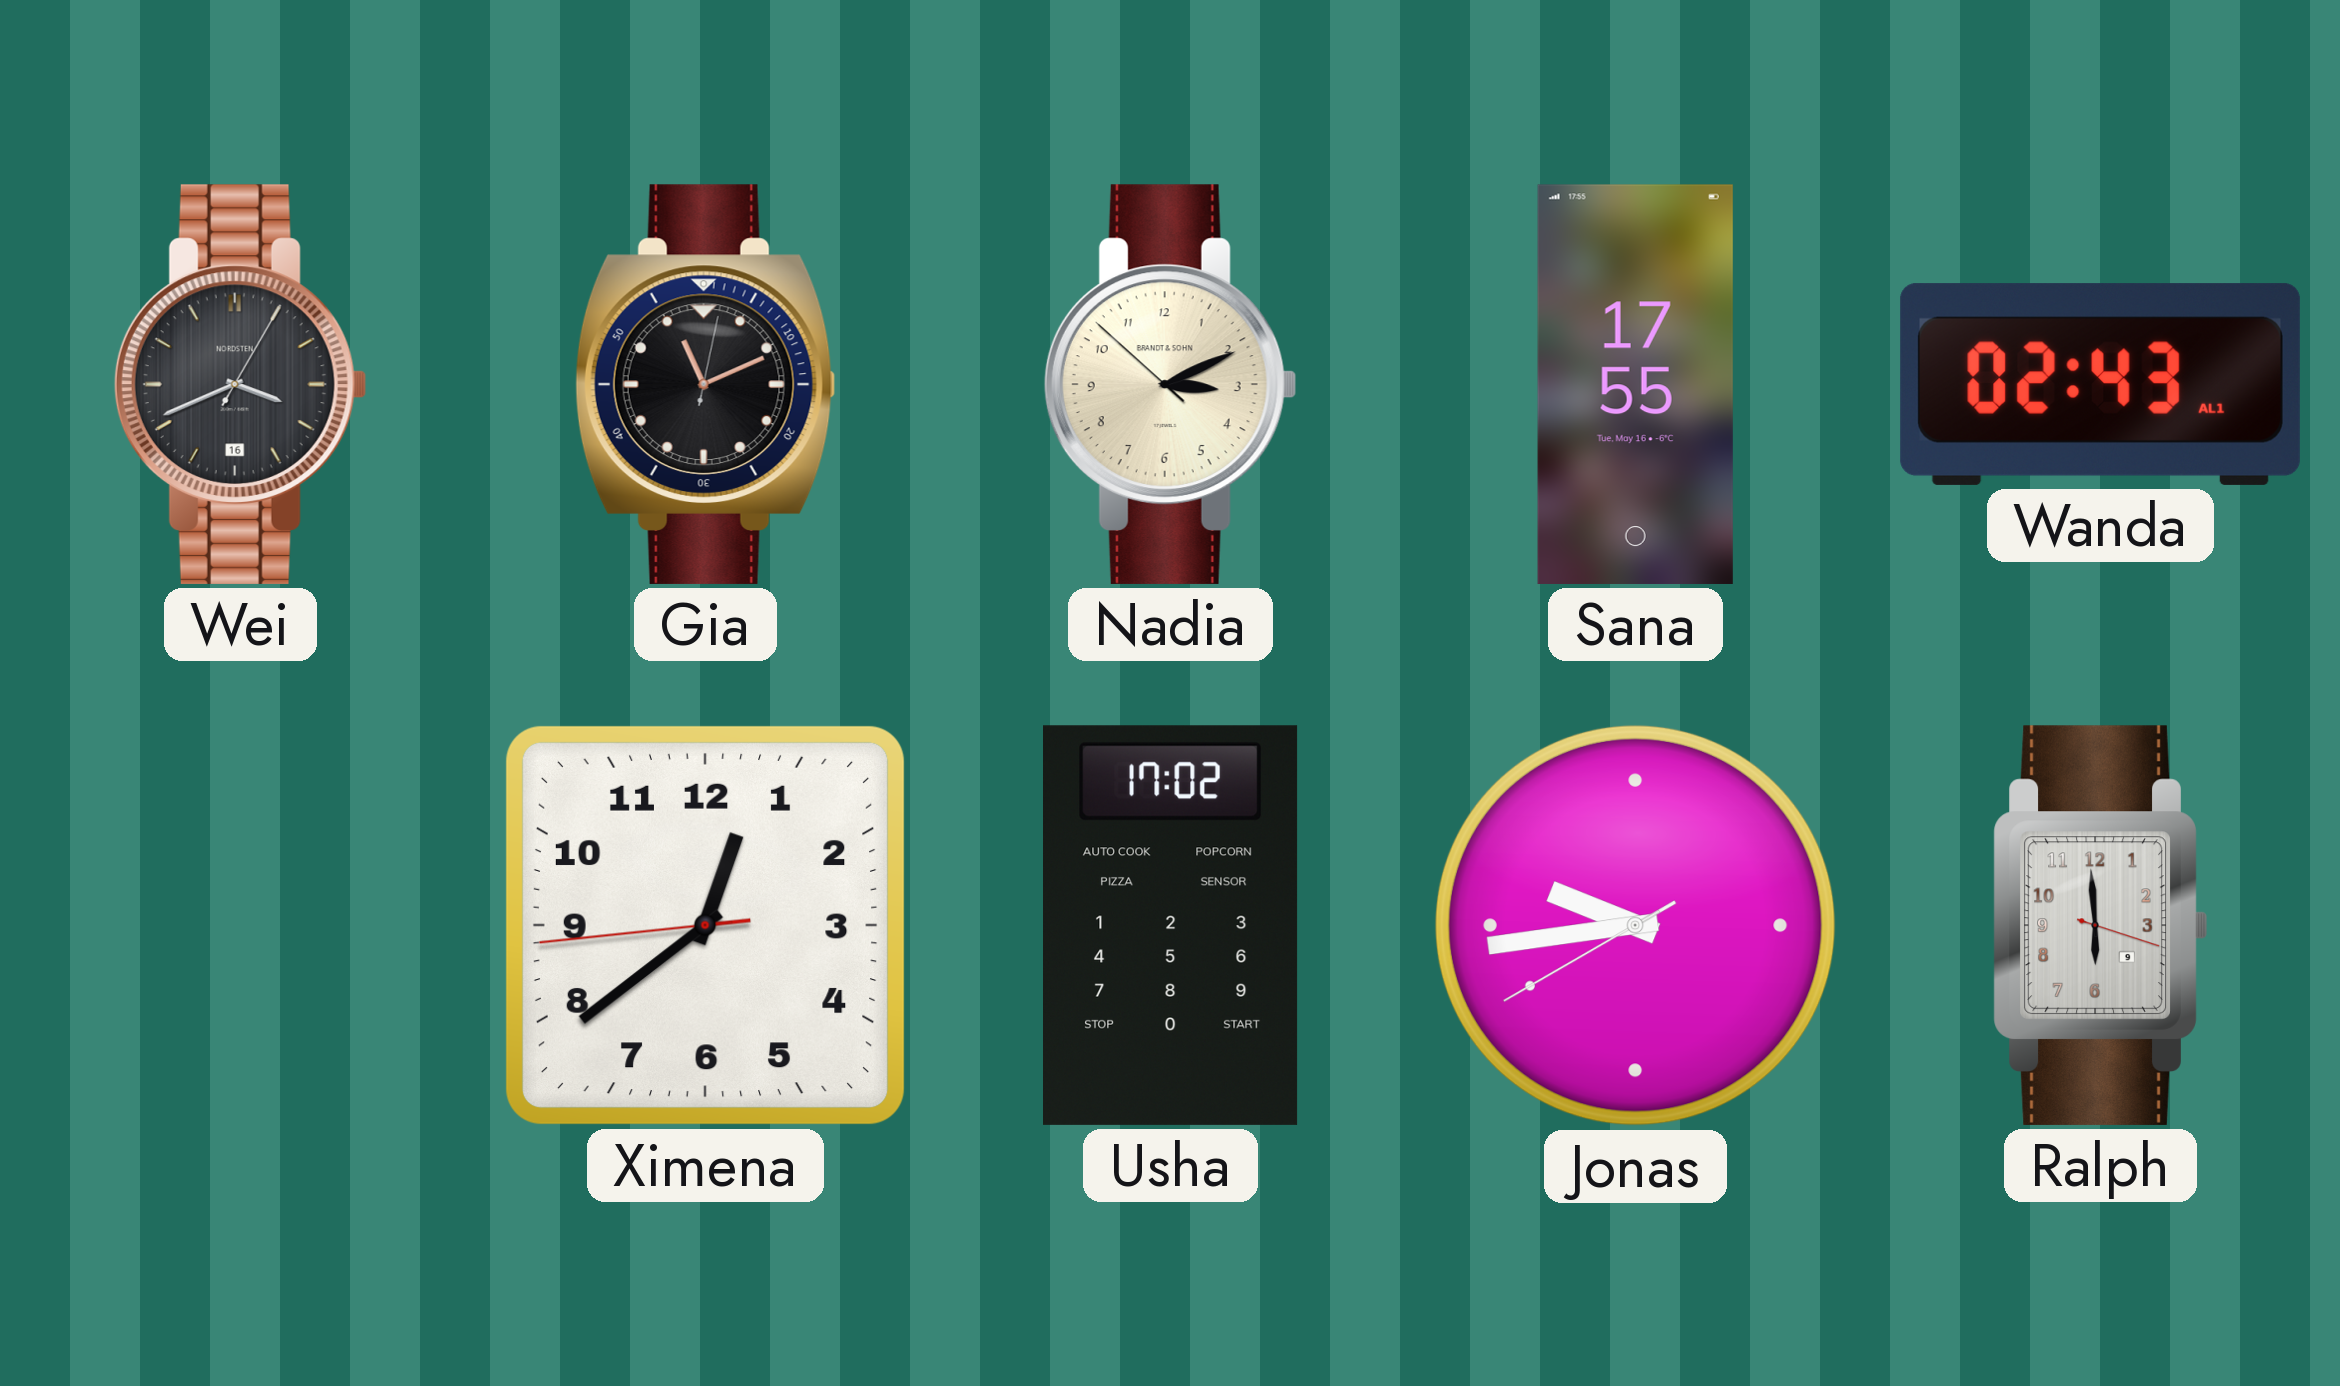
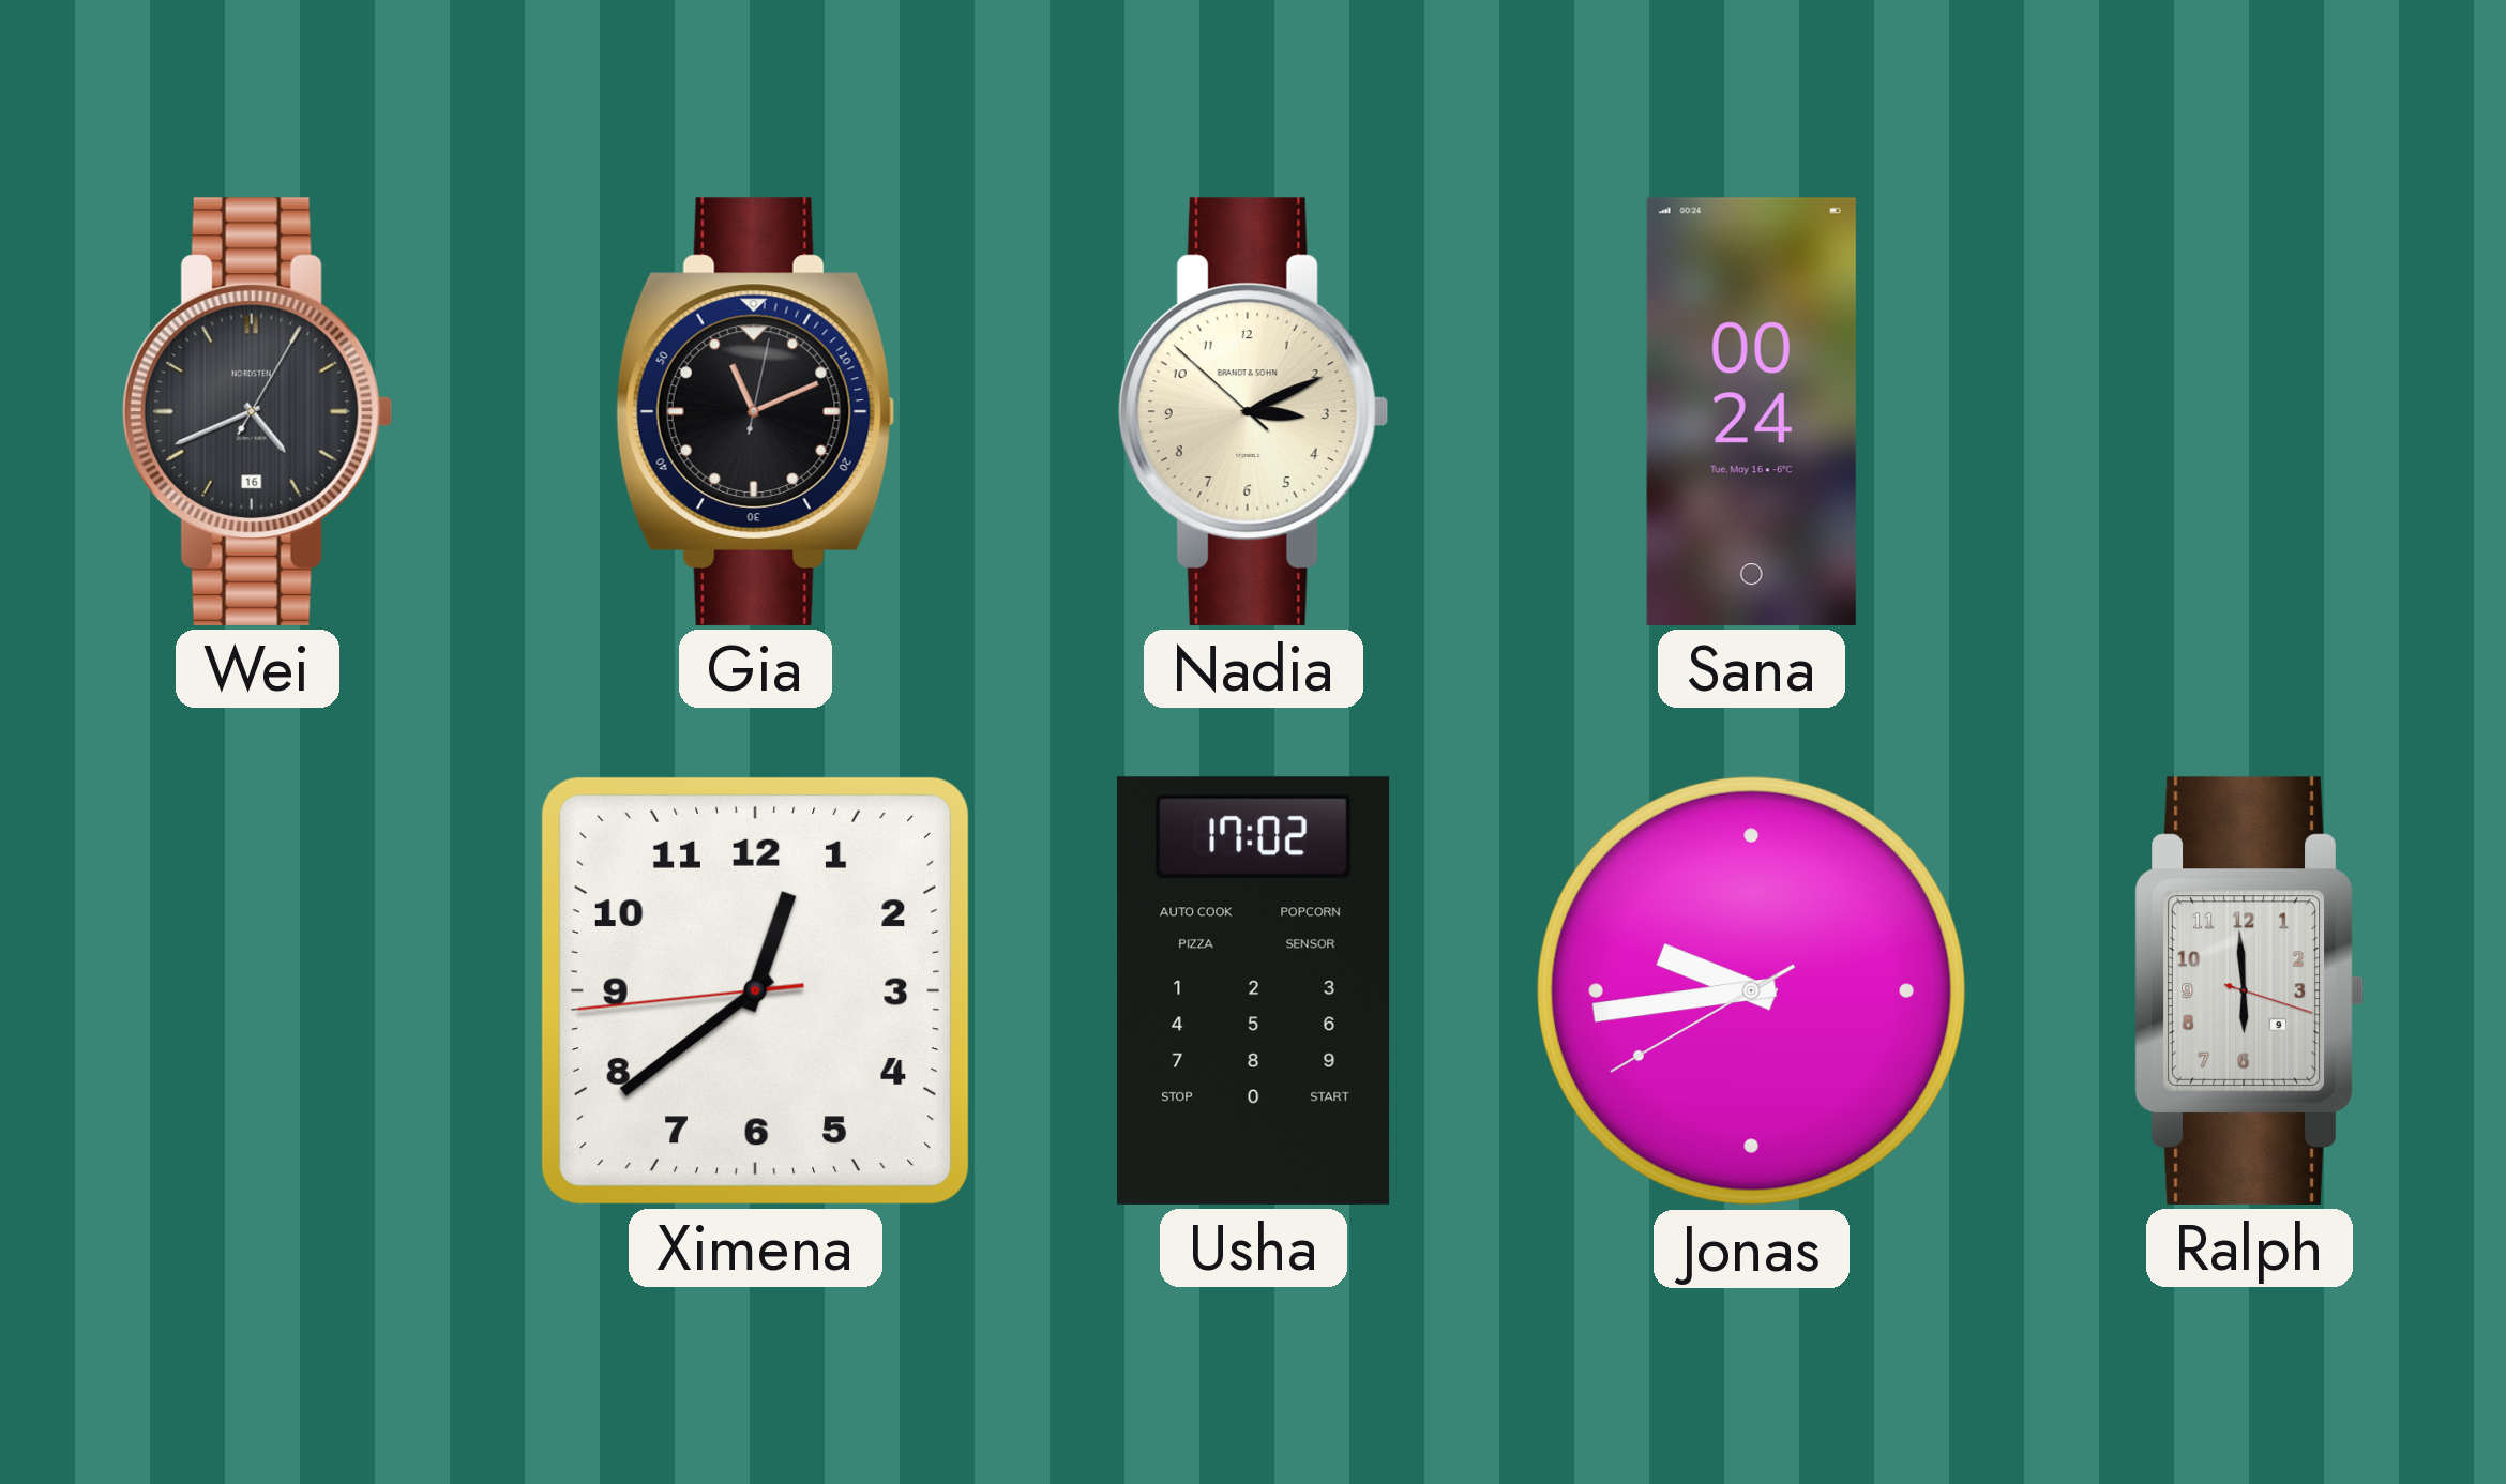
Wei: 3:41 -> 4:41
Sana: 17:55 -> 00:24
Wanda: 02:43 -> none
